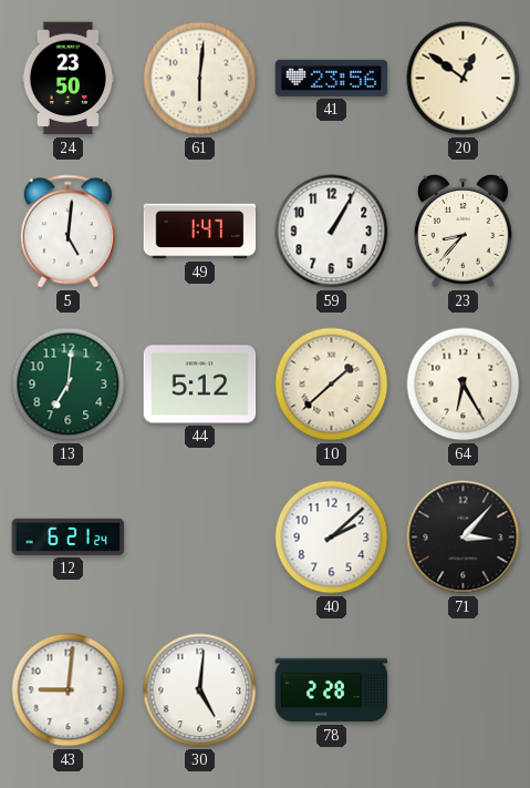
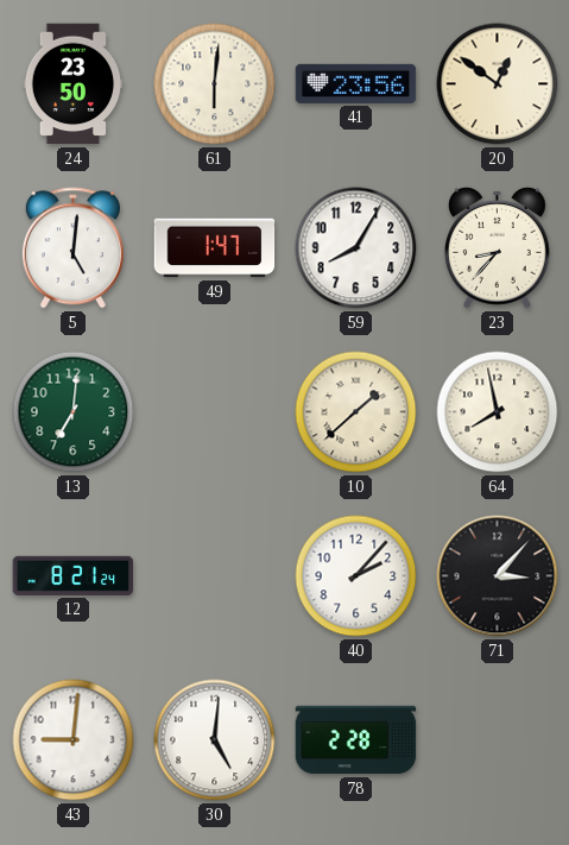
59: 1:05 -> 8:05
44: 5:12 -> none
64: 6:25 -> 7:58
12: 6:21 -> 8:21
40: 2:08 -> 2:07
